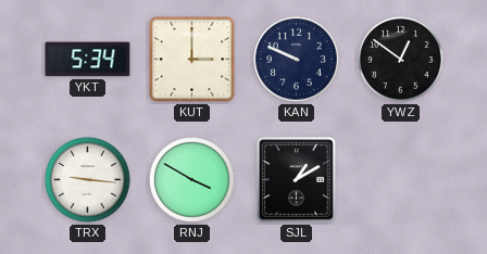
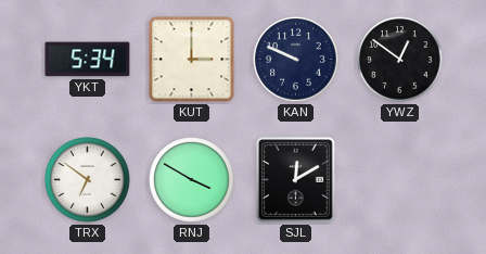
TRX: 9:16 -> 6:51
SJL: 1:10 -> 12:10
